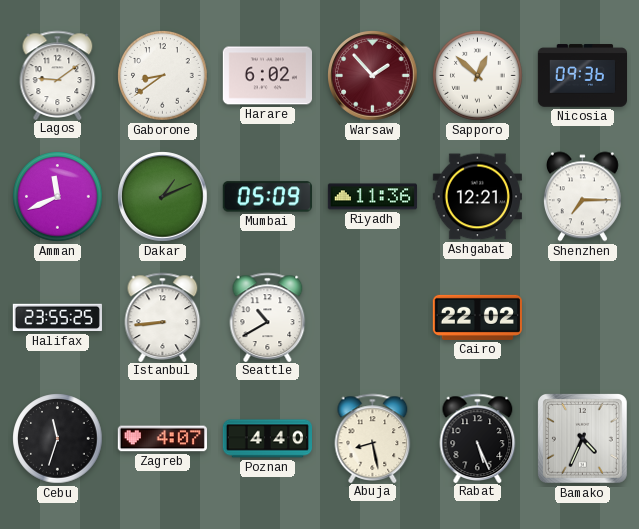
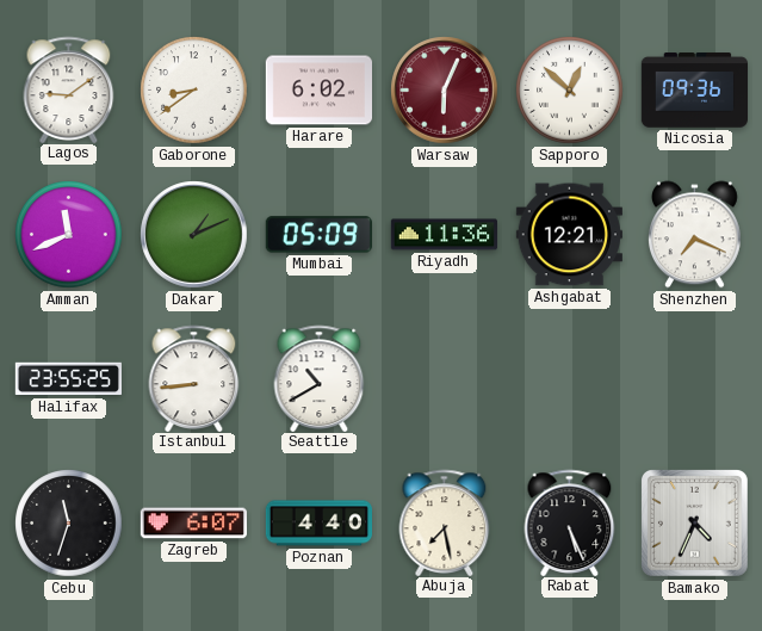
Warsaw: 1:53 -> 6:04
Shenzhen: 7:15 -> 7:19
Cairo: 22:02 -> none
Zagreb: 4:07 -> 6:07
Abuja: 8:28 -> 7:28
